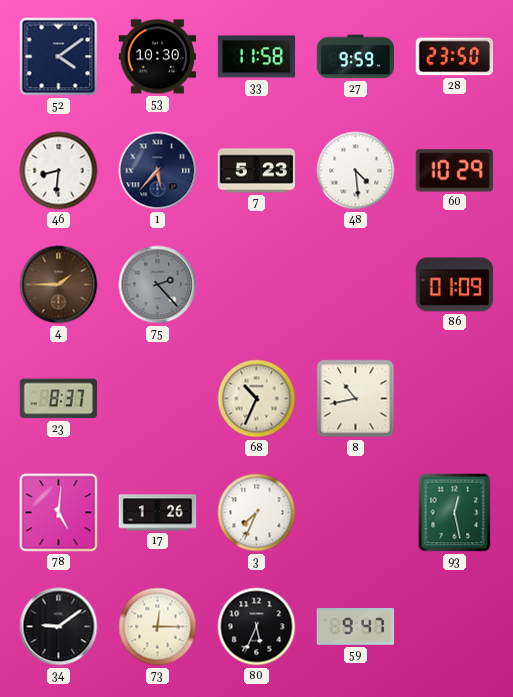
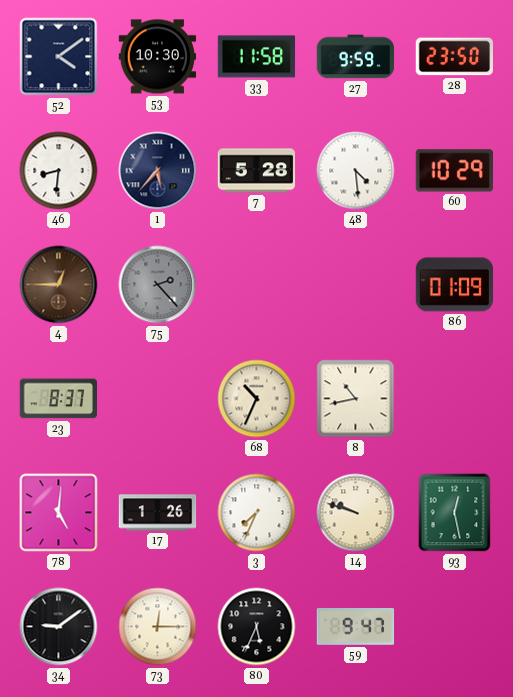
7: 5:23 -> 5:28
4: 1:45 -> 12:45
14: none -> 9:48
